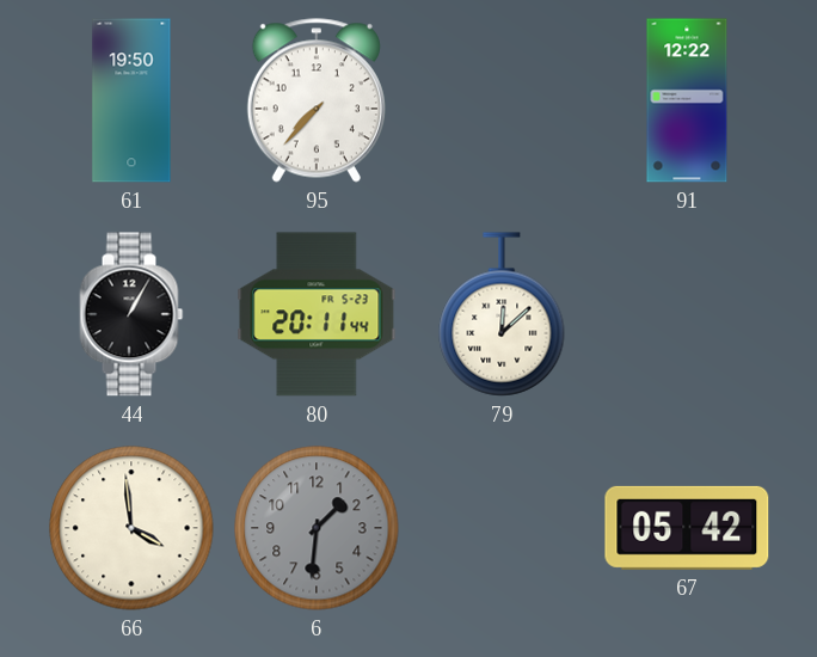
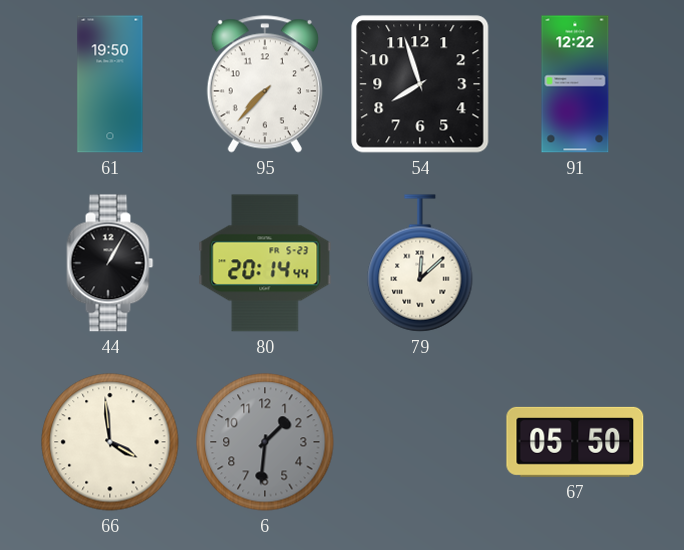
54: none -> 7:57
80: 20:11 -> 20:14
67: 05:42 -> 05:50
